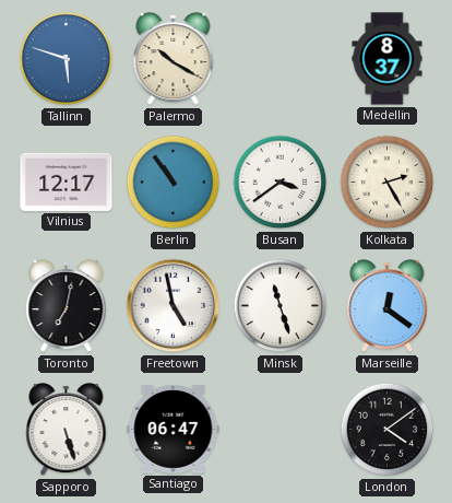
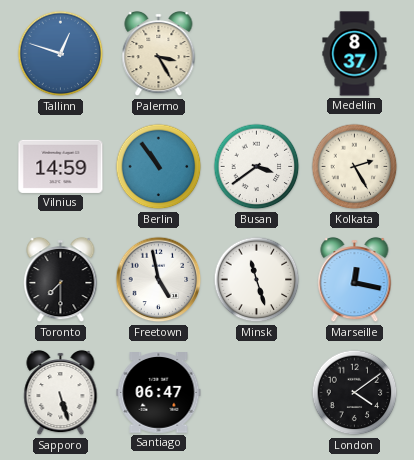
Tallinn: 5:48 -> 12:48
Palermo: 10:20 -> 3:25
Vilnius: 12:17 -> 14:59
Toronto: 7:02 -> 7:30
Marseille: 12:21 -> 12:17
